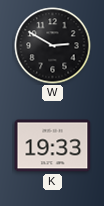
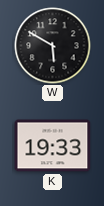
W: 2:50 -> 5:50
